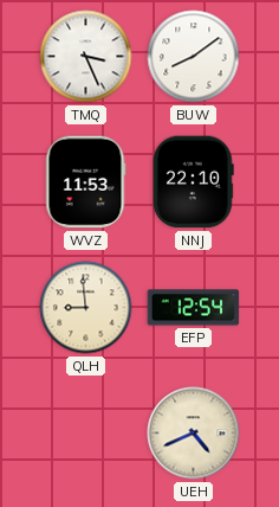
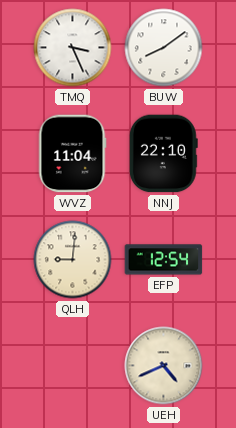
WVZ: 11:53 -> 11:04
QLH: 8:59 -> 9:01
